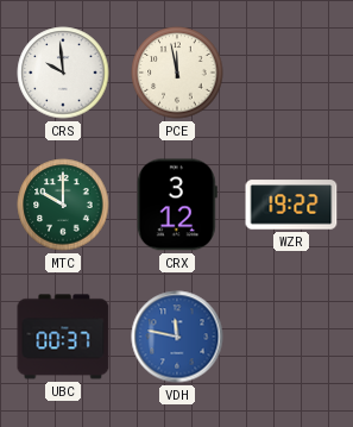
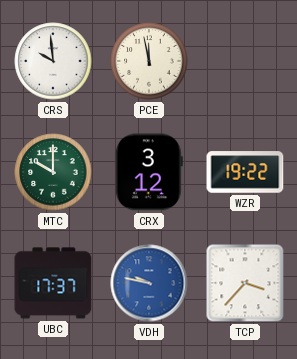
UBC: 00:37 -> 17:37
VDH: 11:47 -> 9:47
TCP: none -> 3:37
